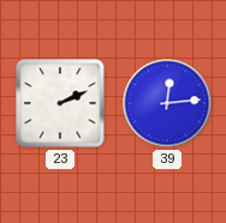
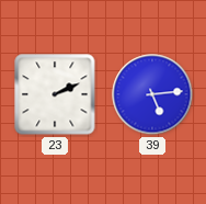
39: 12:14 -> 5:14
